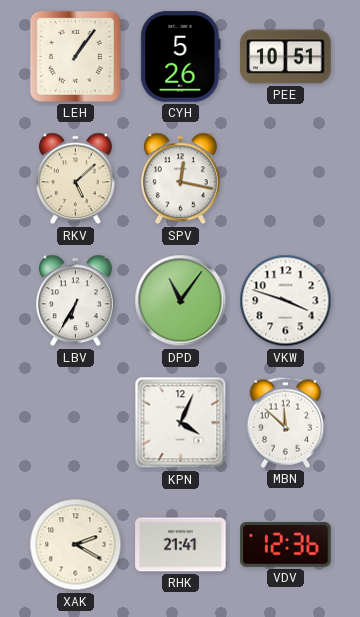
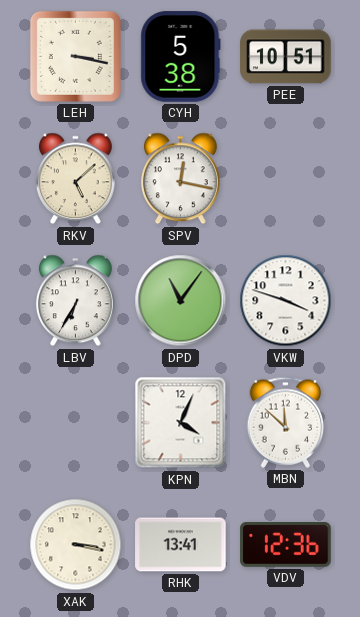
LEH: 1:06 -> 3:17
CYH: 5:26 -> 5:38
XAK: 2:20 -> 3:17
RHK: 21:41 -> 13:41
